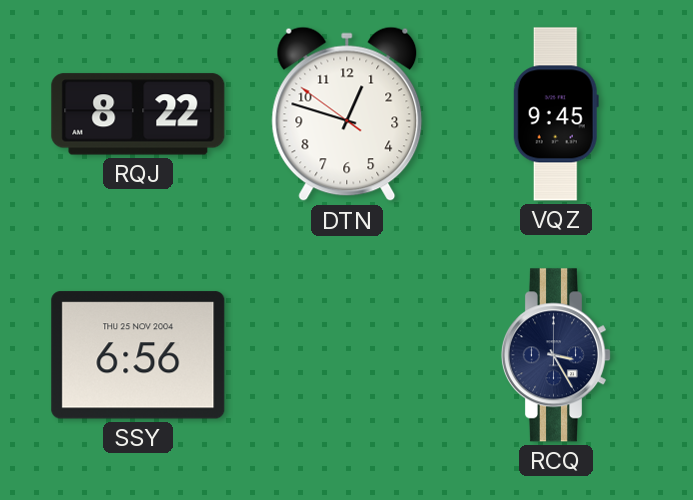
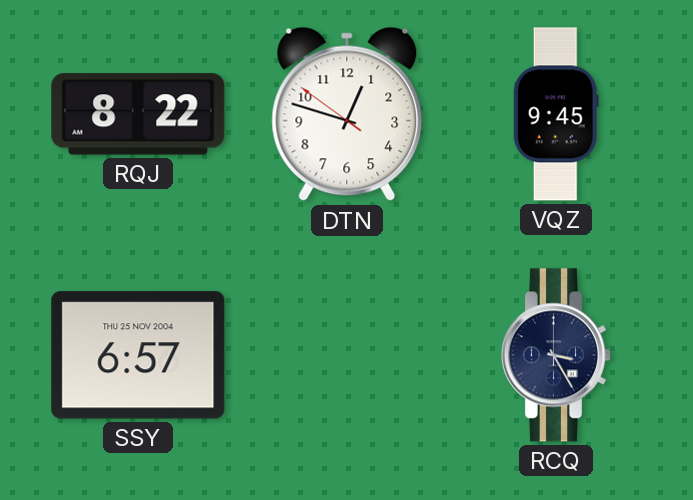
SSY: 6:56 -> 6:57
